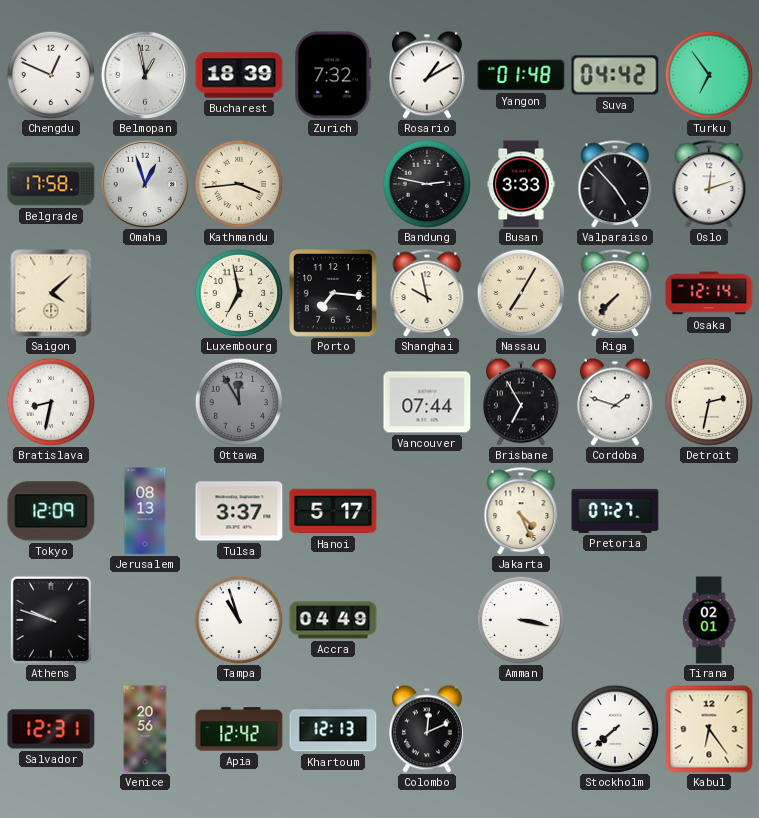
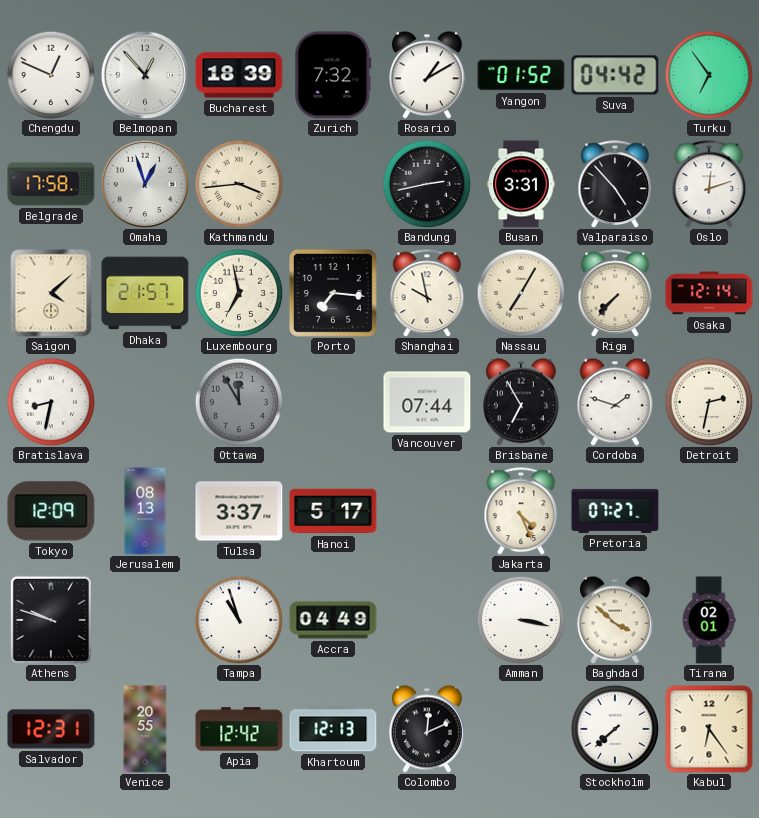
Belmopan: 12:58 -> 12:53
Yangon: 01:48 -> 01:52
Bandung: 2:47 -> 2:43
Busan: 3:33 -> 3:31
Dhaka: none -> 21:57
Baghdad: none -> 3:52
Venice: 20:56 -> 20:55
